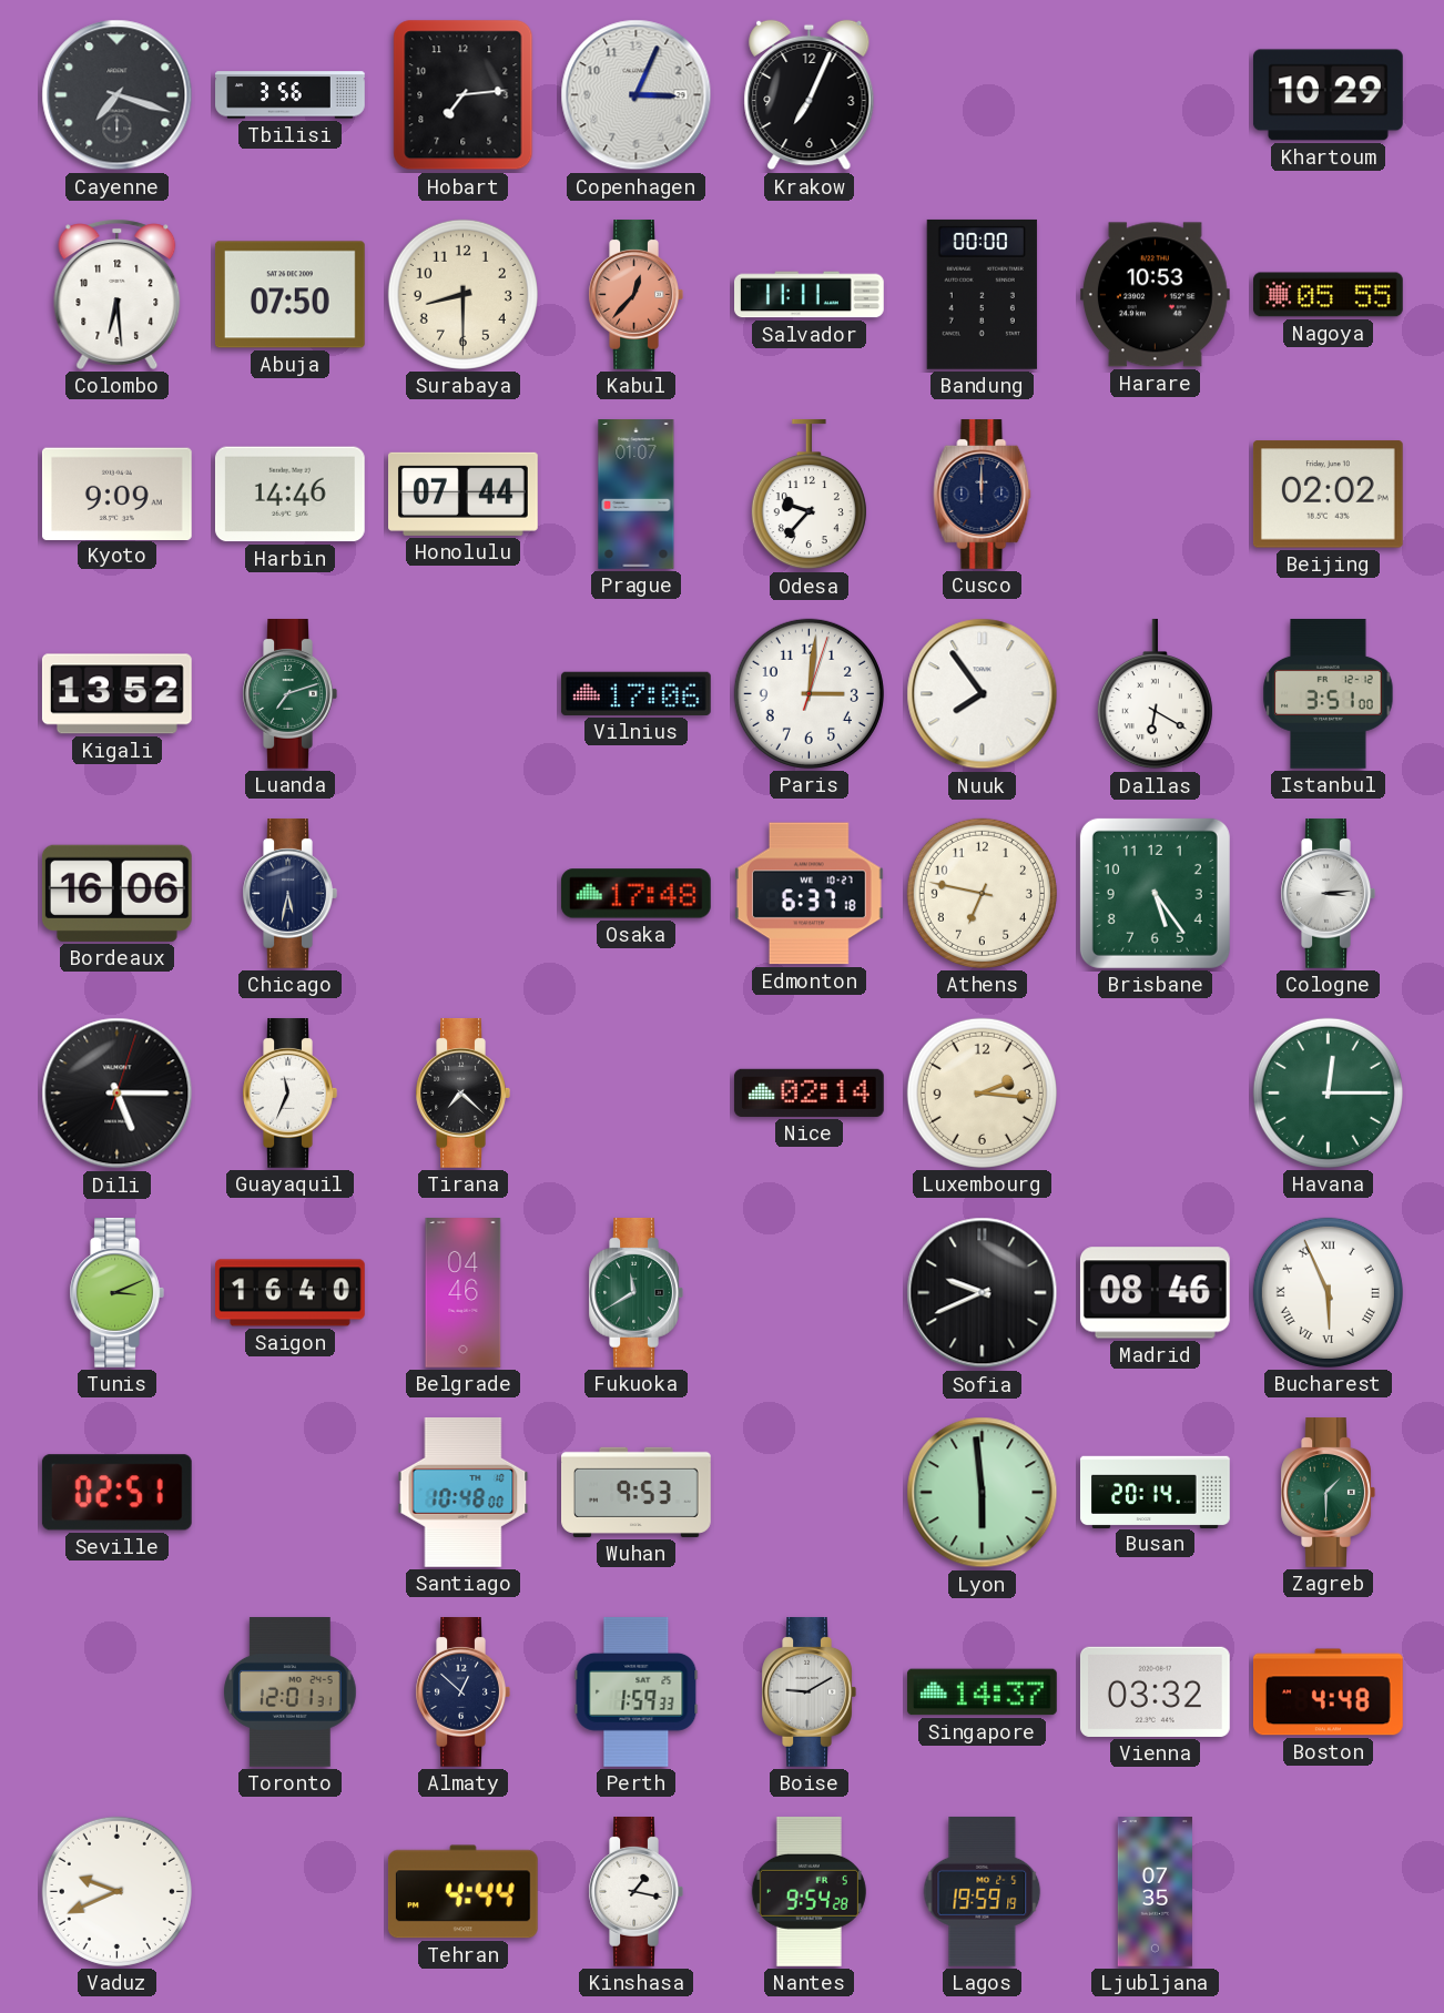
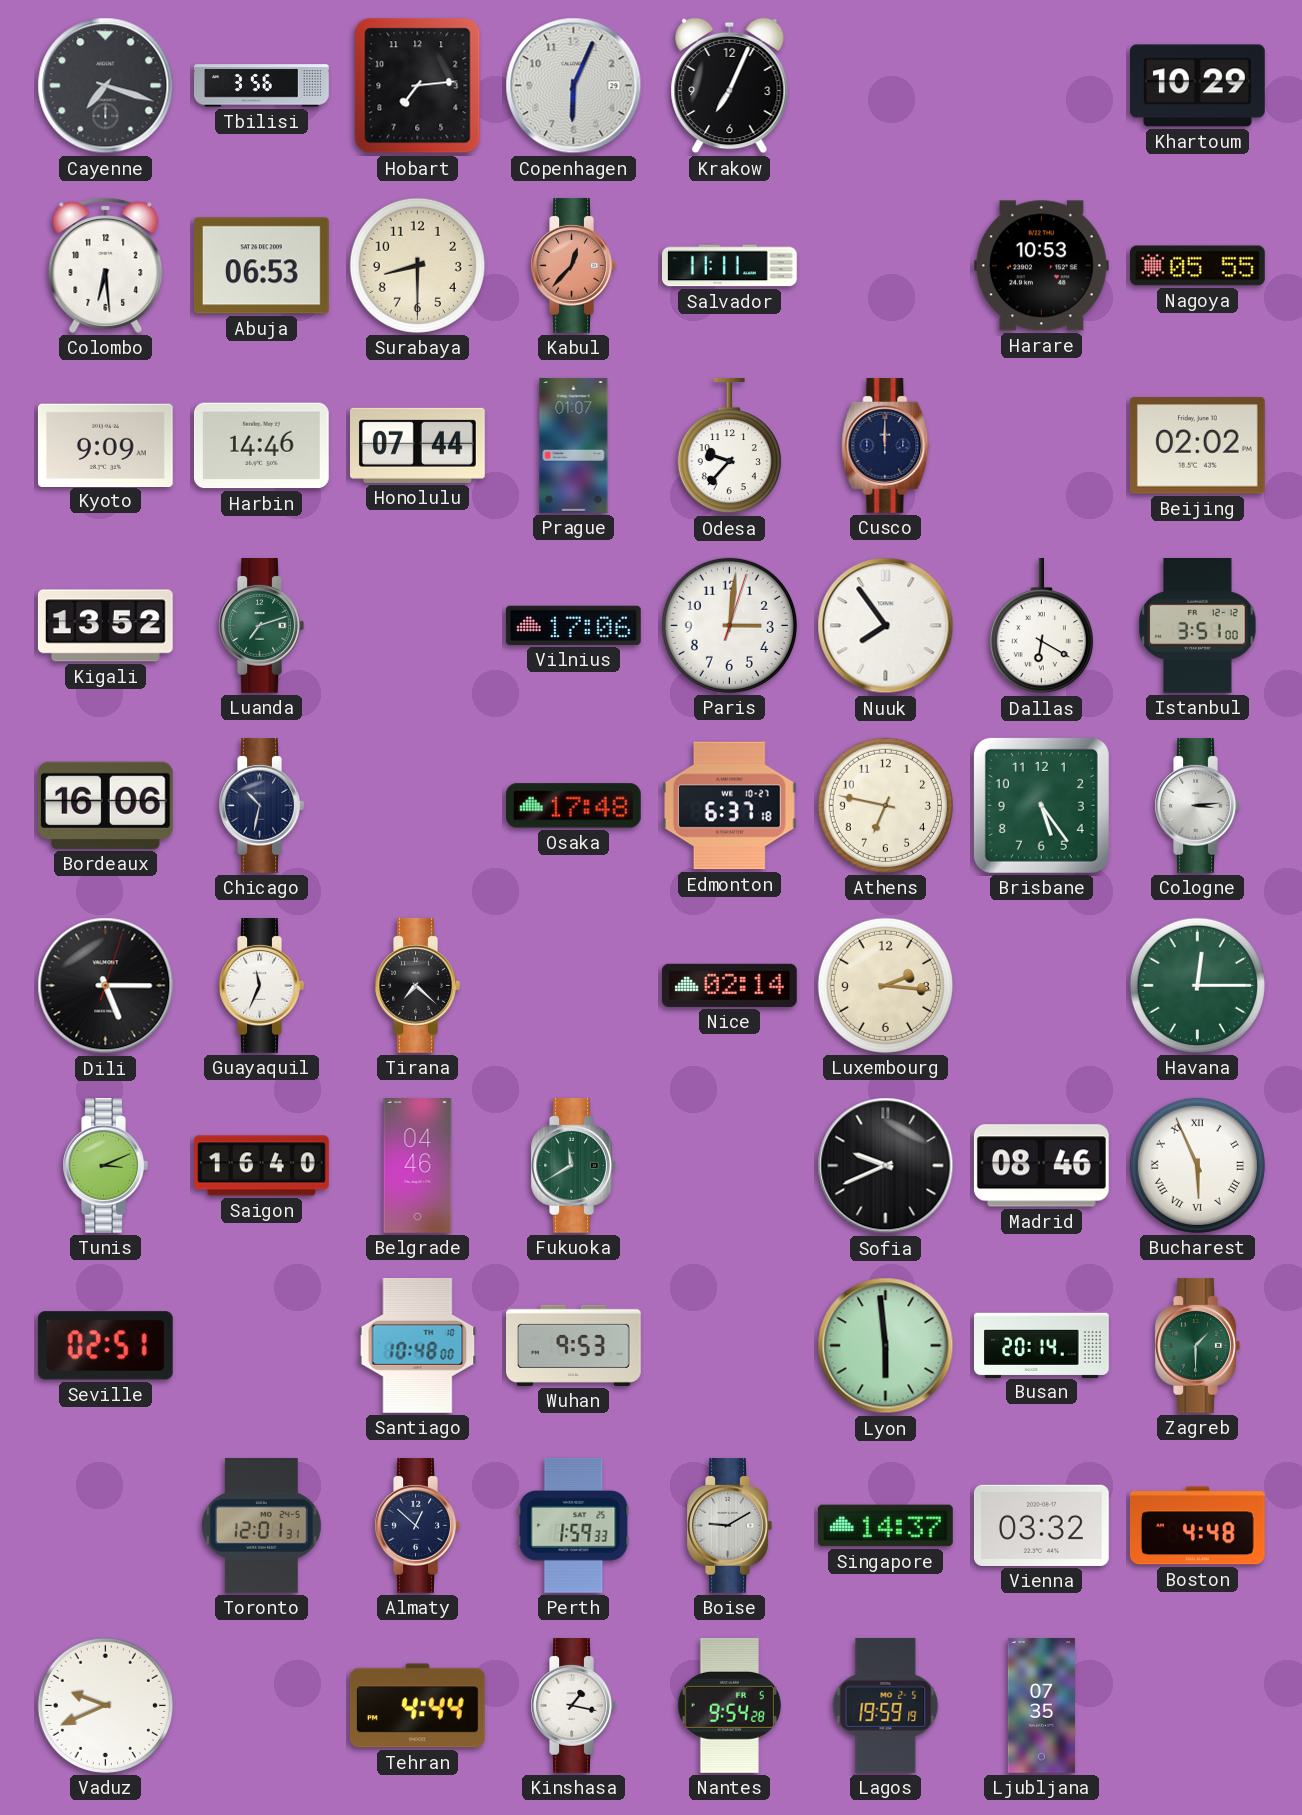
Copenhagen: 3:04 -> 6:04
Abuja: 07:50 -> 06:53
Bandung: 00:00 -> none
Chicago: 5:32 -> 10:32
